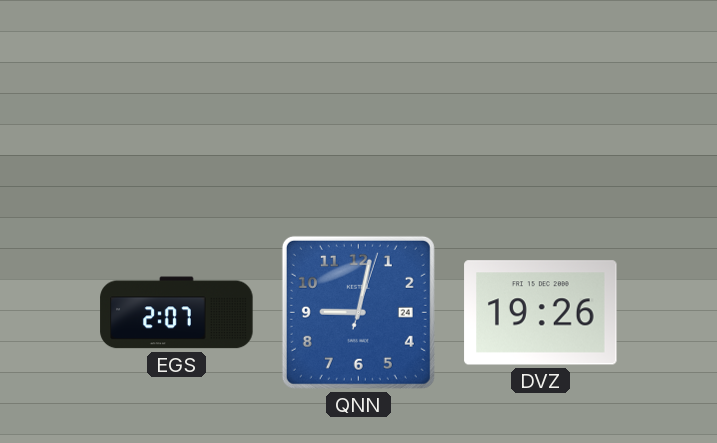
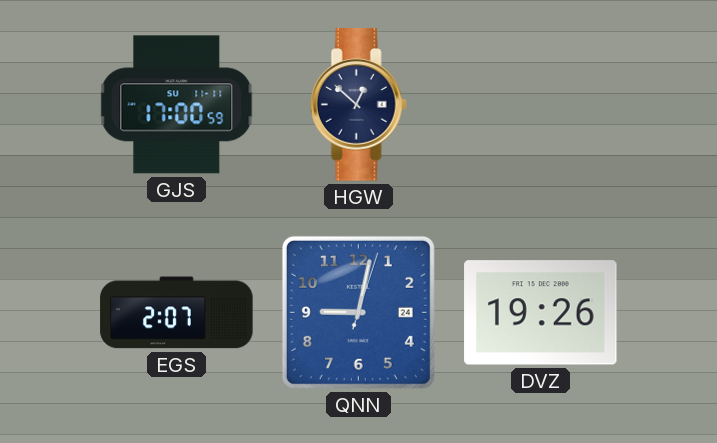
GJS: none -> 17:00
HGW: none -> 12:52
